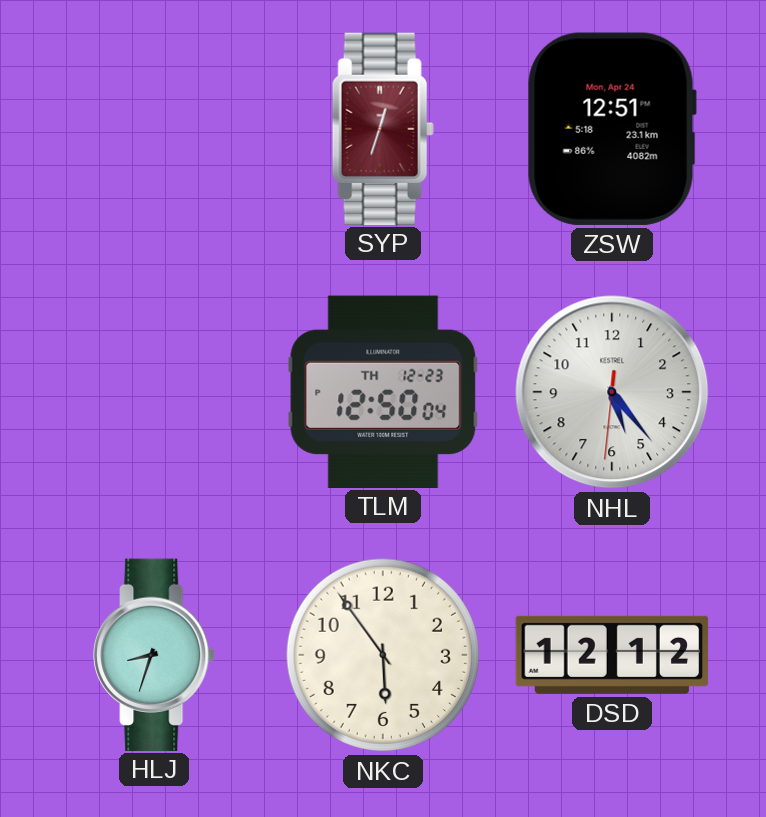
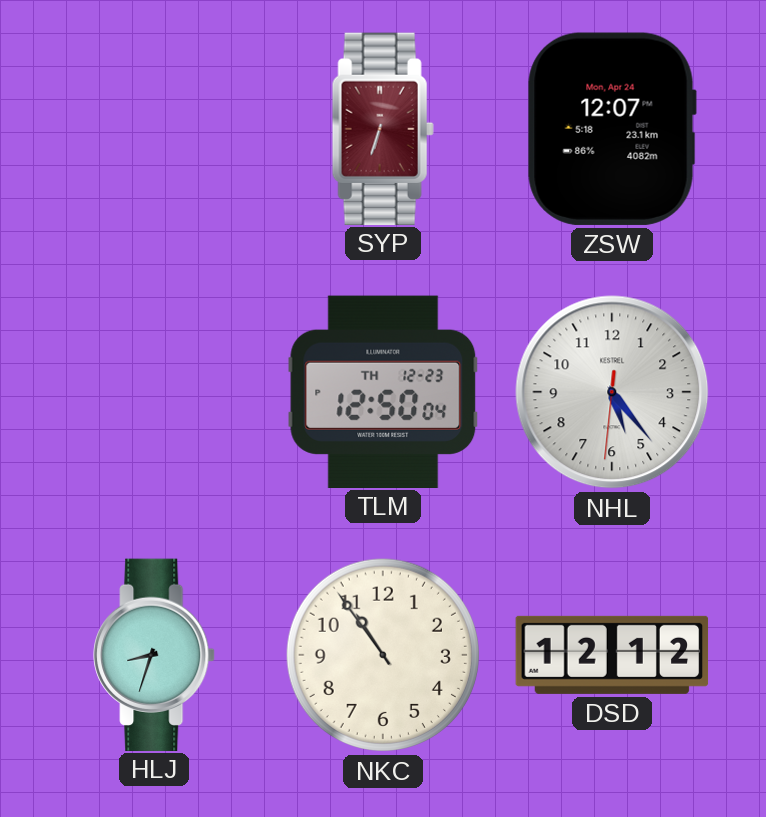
SYP: 12:33 -> 6:33
ZSW: 12:51 -> 12:07
NKC: 5:54 -> 10:54
